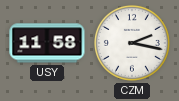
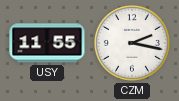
USY: 11:58 -> 11:55
